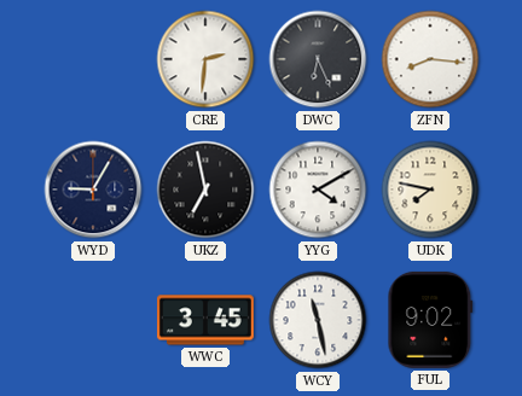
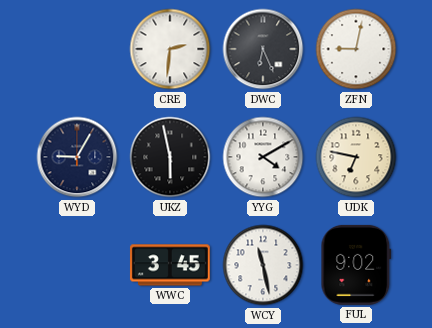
ZFN: 8:16 -> 9:02
UKZ: 6:58 -> 5:58
UDK: 7:47 -> 6:47
